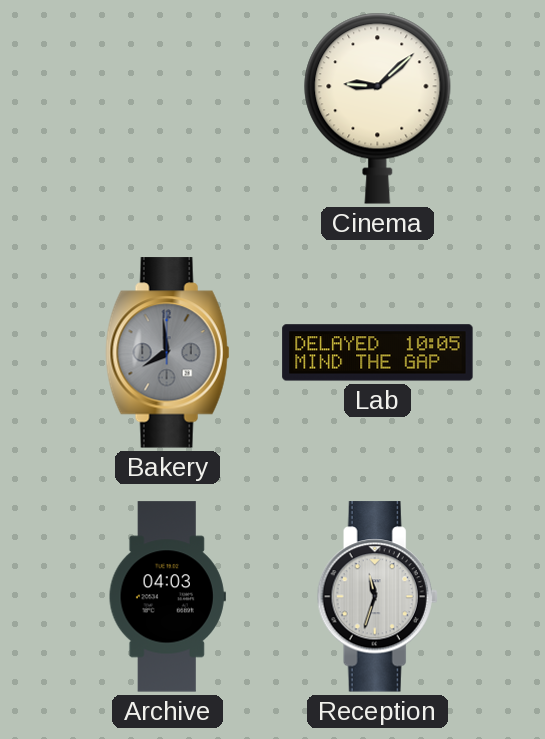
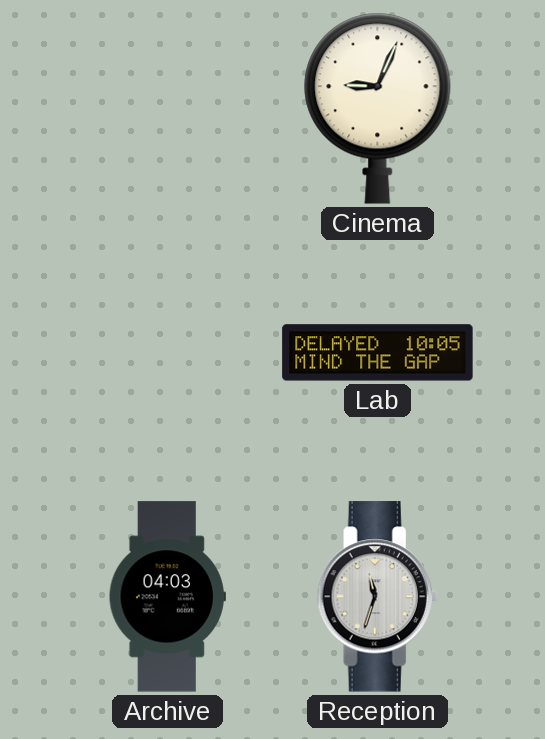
Cinema: 9:08 -> 9:04
Bakery: 7:59 -> none
